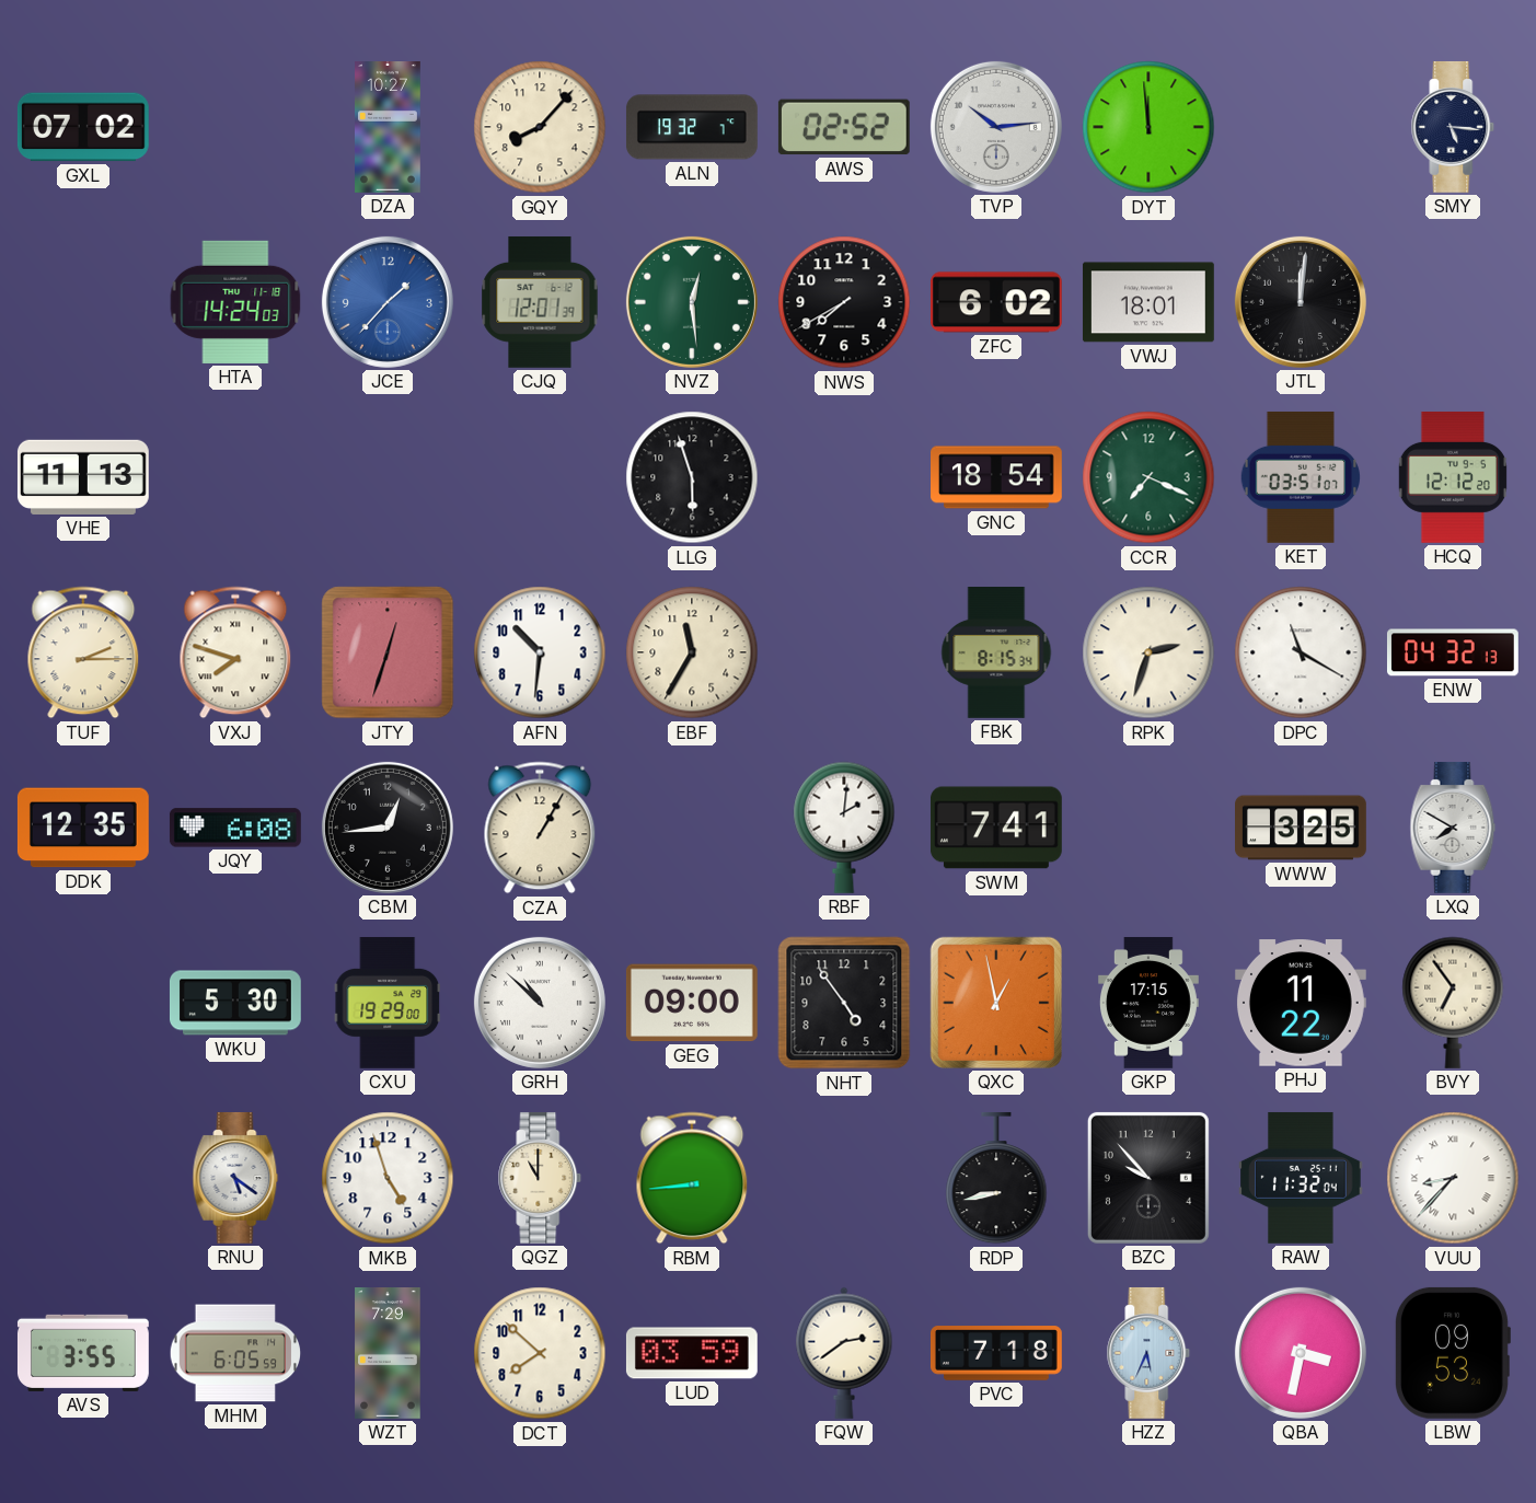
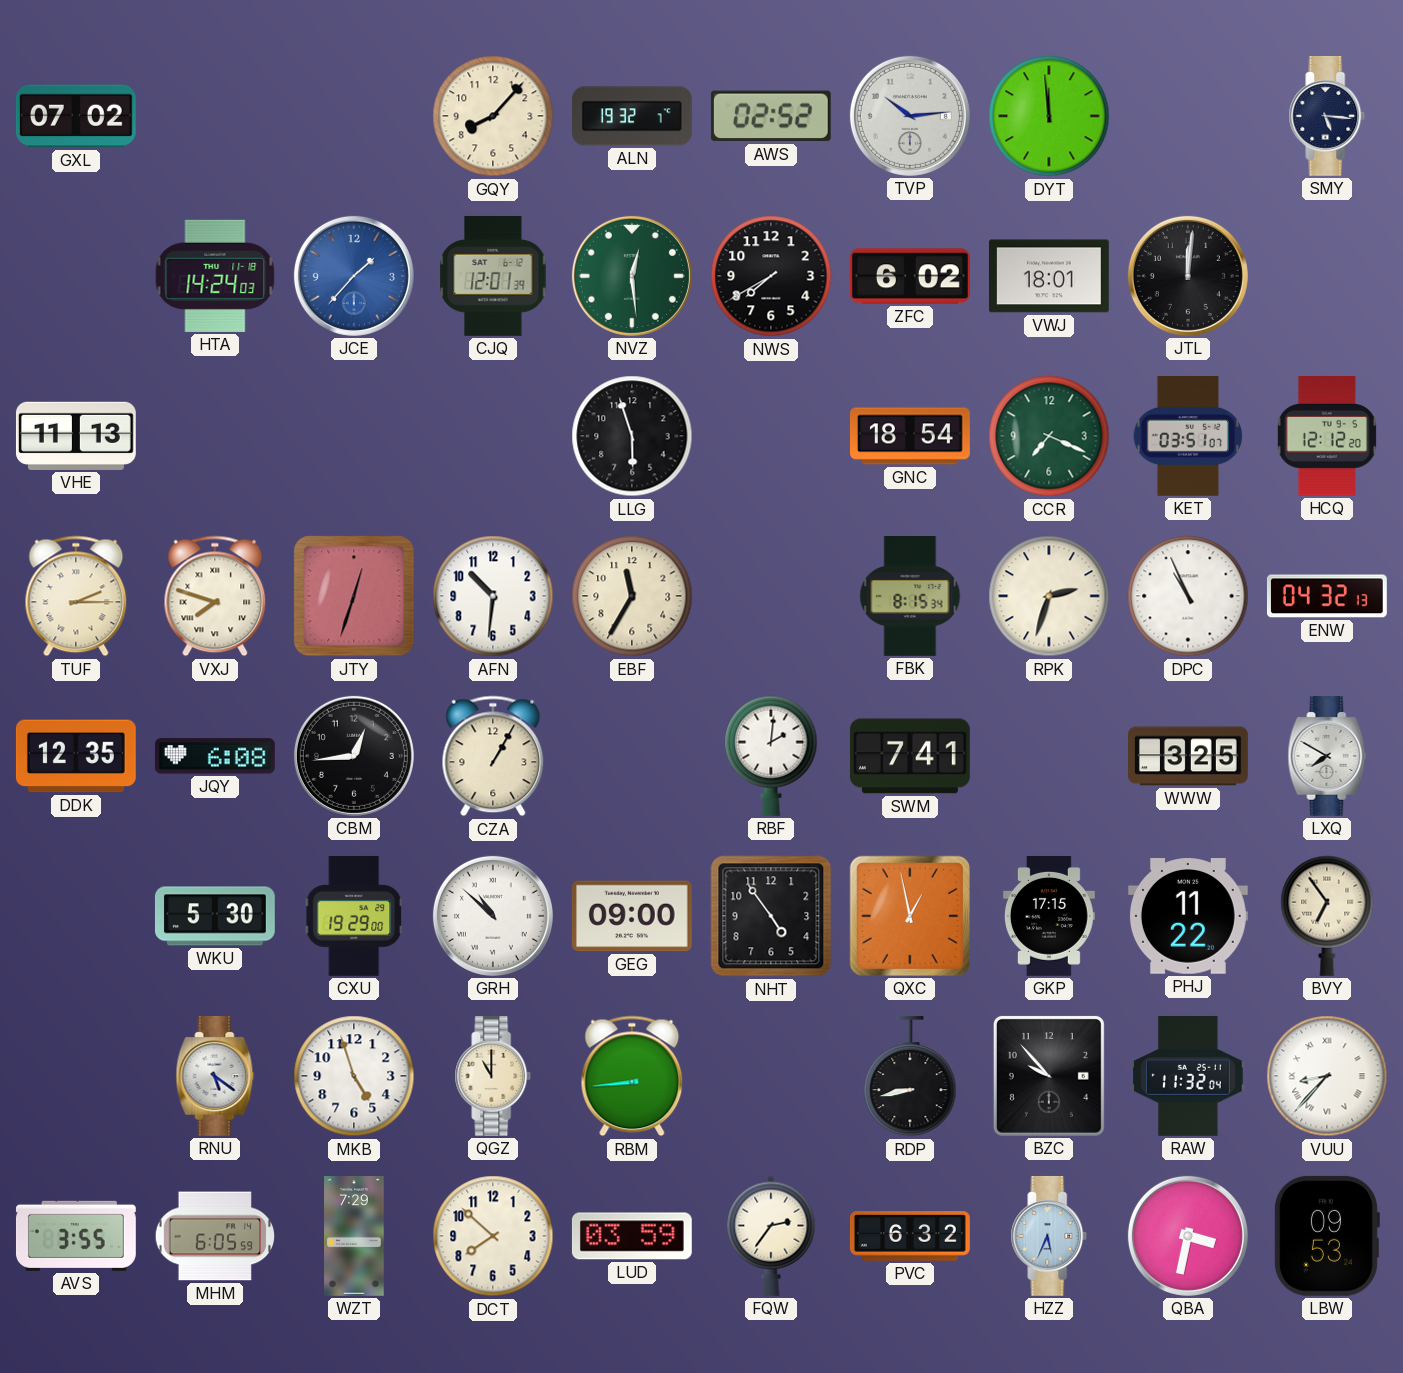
DZA: 10:27 -> none
DPC: 11:20 -> 10:56
FQW: 2:39 -> 2:36
PVC: 7:18 -> 6:32
